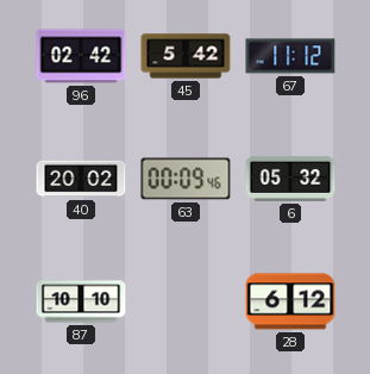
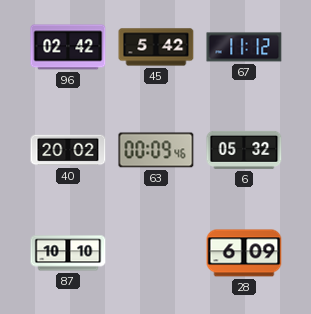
28: 6:12 -> 6:09
